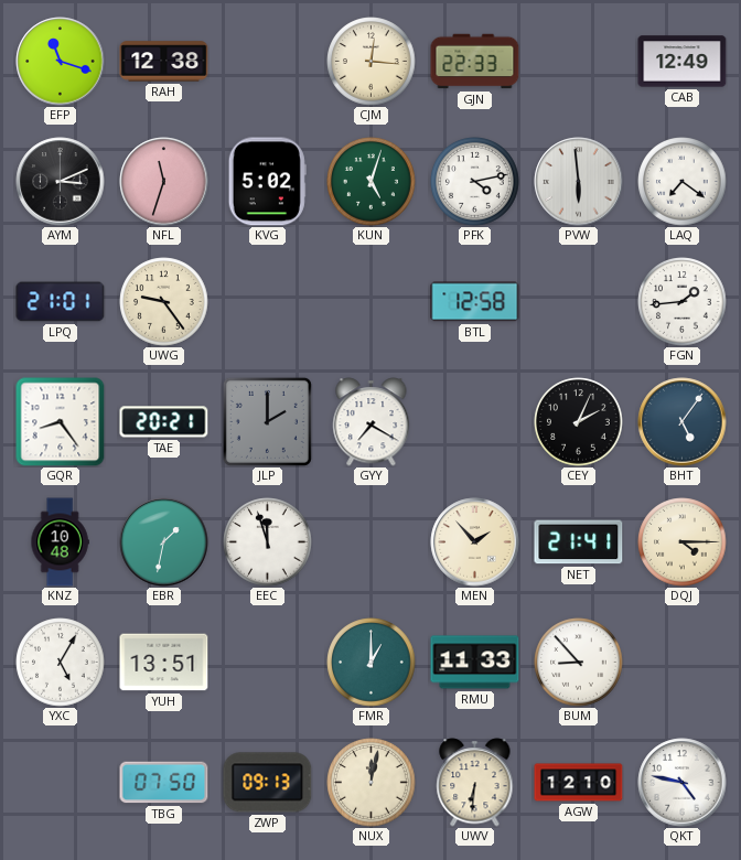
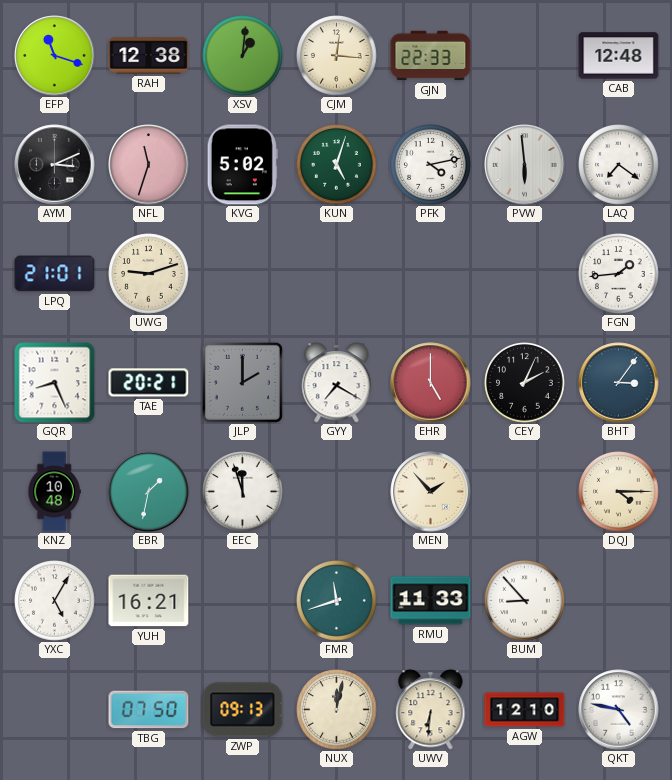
XSV: none -> 1:01
CAB: 12:49 -> 12:48
UWG: 9:24 -> 9:12
BTL: 12:58 -> none
GQR: 8:24 -> 8:26
EHR: none -> 5:00
BHT: 5:06 -> 3:06
NET: 21:41 -> none
YUH: 13:51 -> 16:21
FMR: 1:00 -> 11:42
